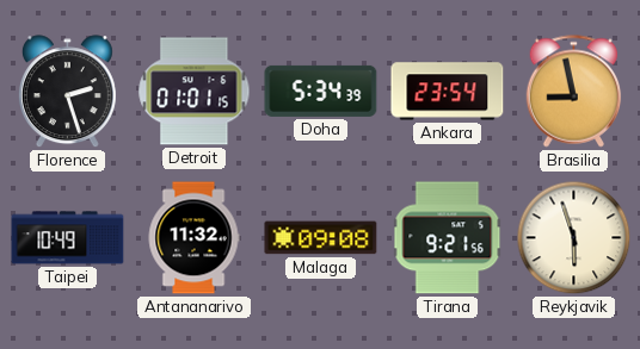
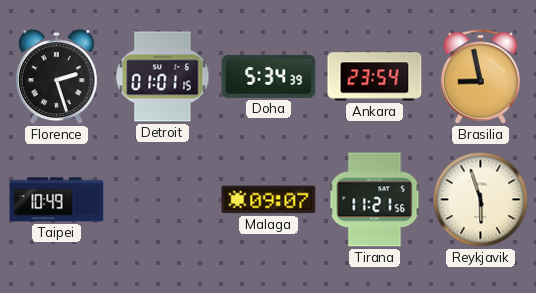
Antananarivo: 11:32 -> none
Malaga: 09:08 -> 09:07
Tirana: 9:21 -> 11:21
